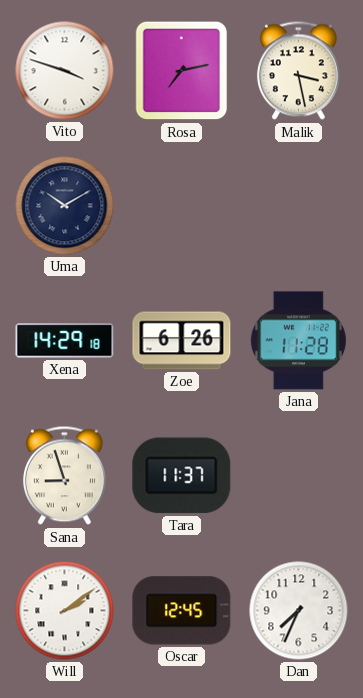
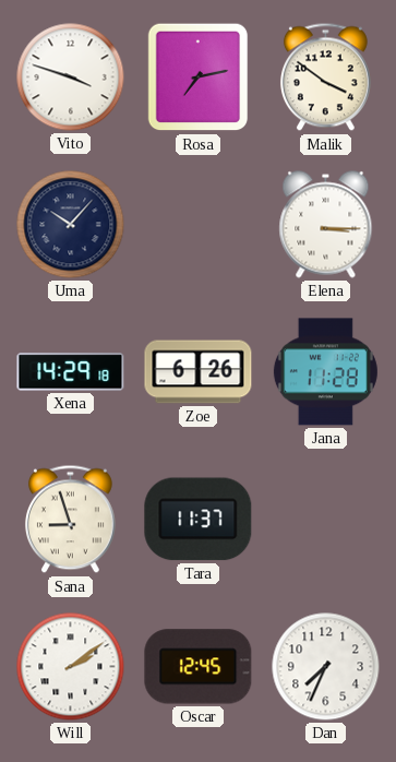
Malik: 3:28 -> 3:51
Uma: 10:10 -> 10:07
Elena: none -> 3:15
